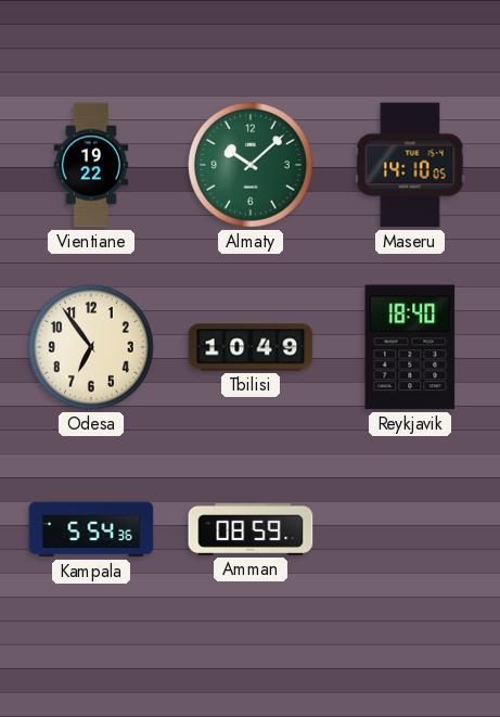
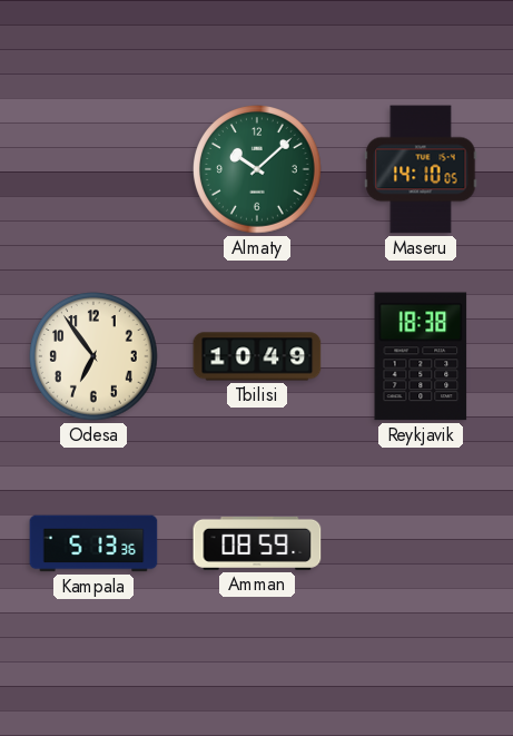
Vientiane: 19:22 -> none
Reykjavik: 18:40 -> 18:38
Kampala: 5:54 -> 5:13
